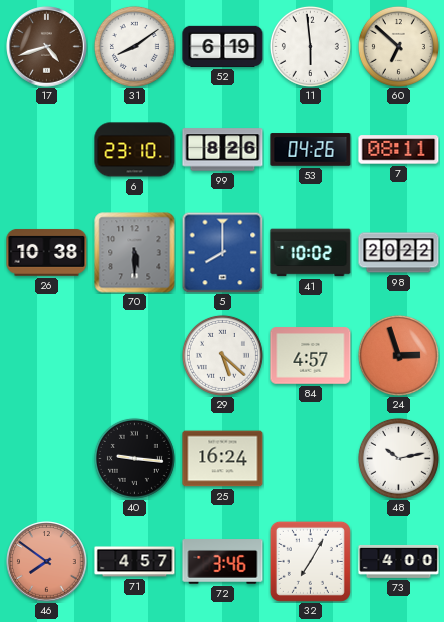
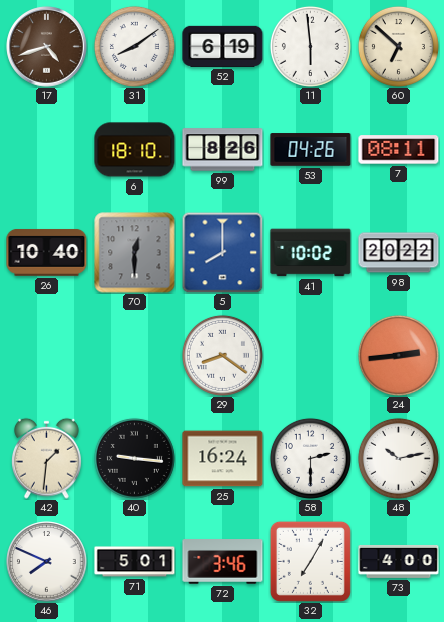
6: 23:10 -> 18:10
26: 10:38 -> 10:40
70: 5:30 -> 12:30
29: 5:22 -> 8:21
84: 4:57 -> none
24: 2:57 -> 2:44
42: none -> 1:31
58: none -> 2:30
46: 7:51 -> 7:49
46 dial: salmon -> white
71: 4:57 -> 5:01
